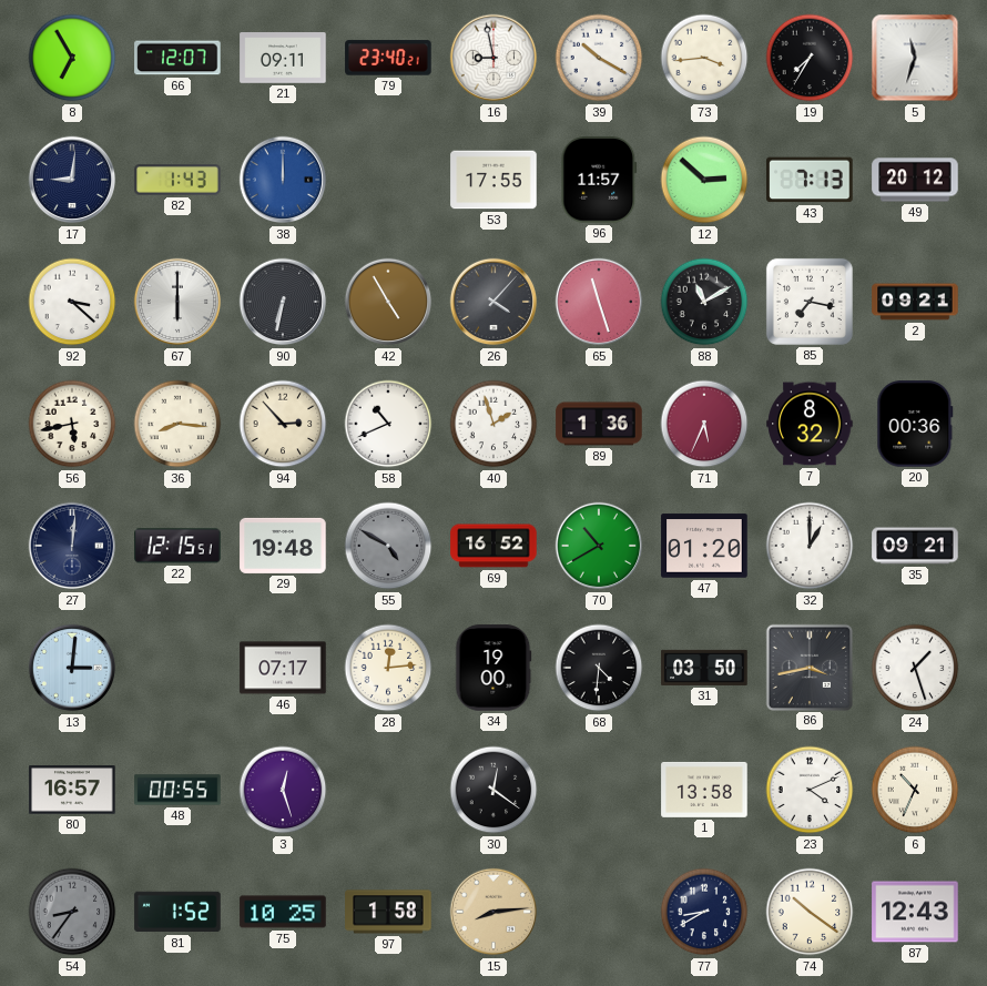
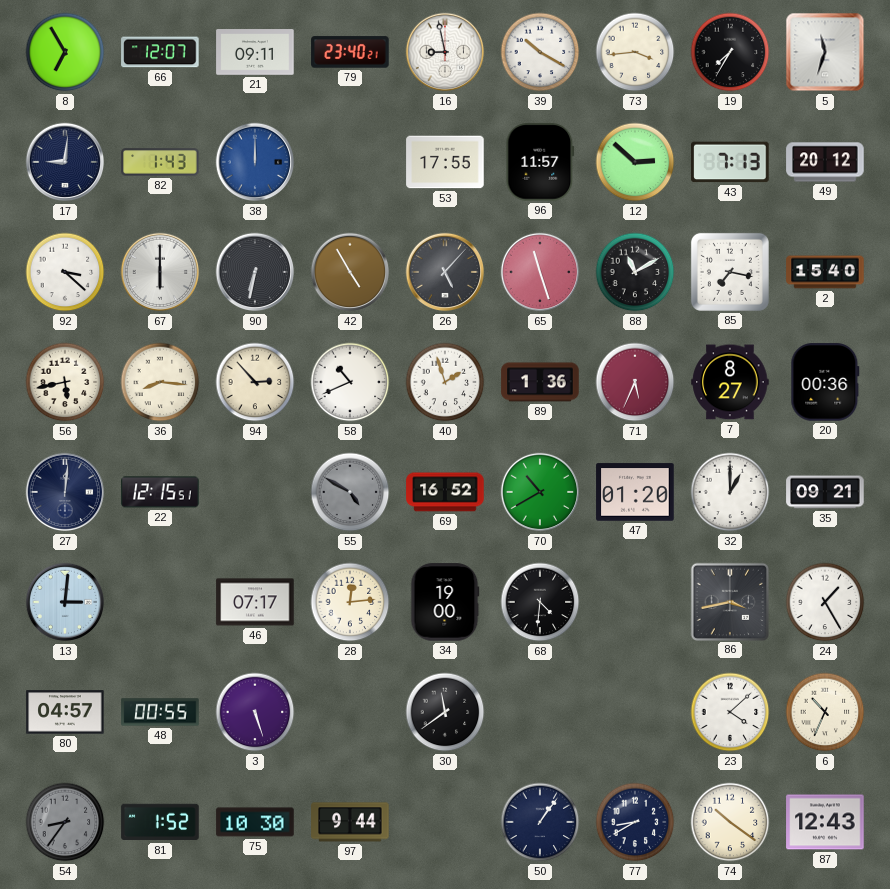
26: 4:07 -> 5:07
2: 09:21 -> 15:40
7: 8:32 -> 8:27
29: 19:48 -> none
31: 03:50 -> none
24: 1:27 -> 1:25
80: 16:57 -> 04:57
3: 12:27 -> 5:27
30: 12:21 -> 11:39
1: 13:58 -> none
23: 4:11 -> 4:08
75: 10:25 -> 10:30
97: 1:58 -> 9:44
15: 8:14 -> none
50: none -> 1:06
